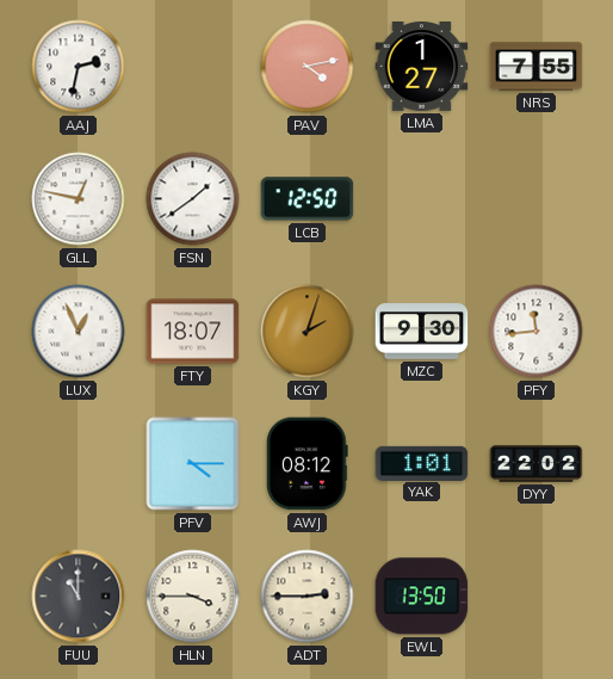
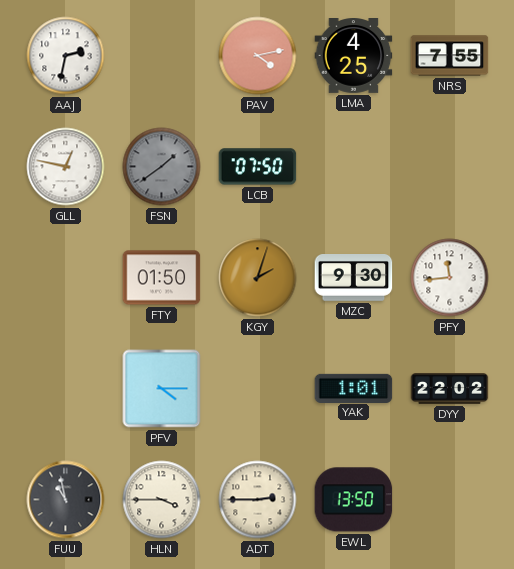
LMA: 1:27 -> 4:25
FSN dial: white -> grey
LCB: 12:50 -> 07:50
LUX: 12:56 -> none
FTY: 18:07 -> 01:50
AWJ: 08:12 -> none
FUU: 11:00 -> 10:58
